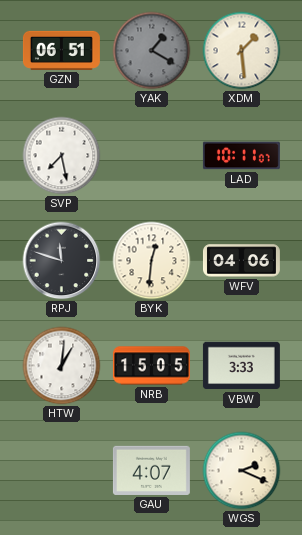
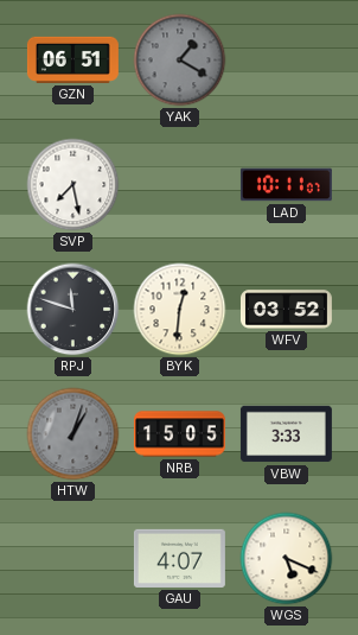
XDM: 1:29 -> none
WFV: 04:06 -> 03:52
HTW: 1:01 -> 1:03
HTW dial: white -> grey
WGS: 2:19 -> 5:19
